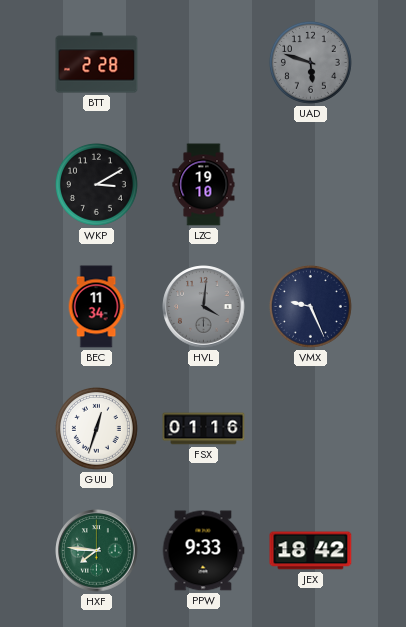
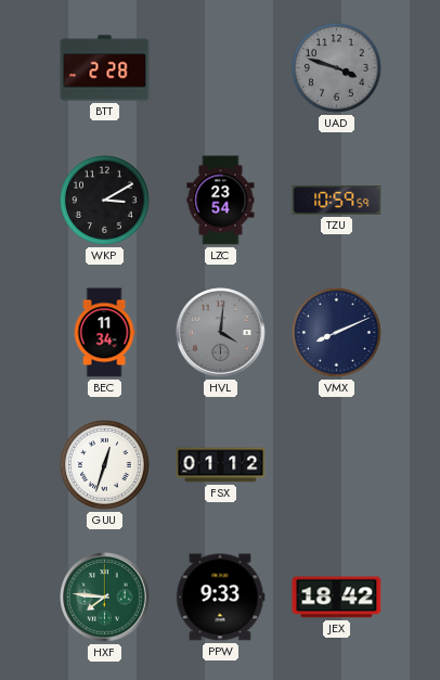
UAD: 5:48 -> 3:48
LZC: 19:10 -> 23:54
TZU: none -> 10:59
VMX: 9:26 -> 8:11
FSX: 01:16 -> 01:12
